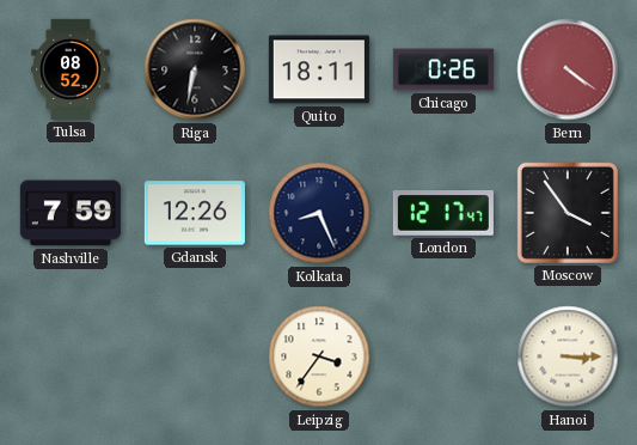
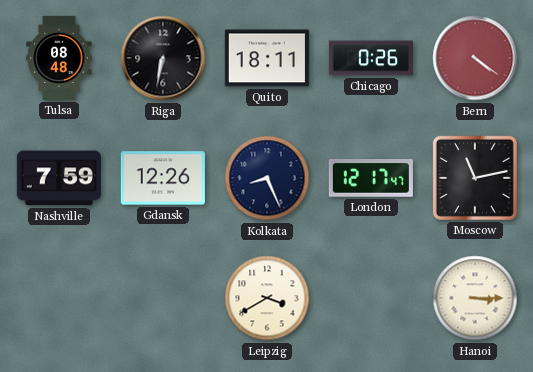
Tulsa: 08:52 -> 08:48
Moscow: 3:54 -> 11:13
Leipzig: 3:36 -> 3:40
